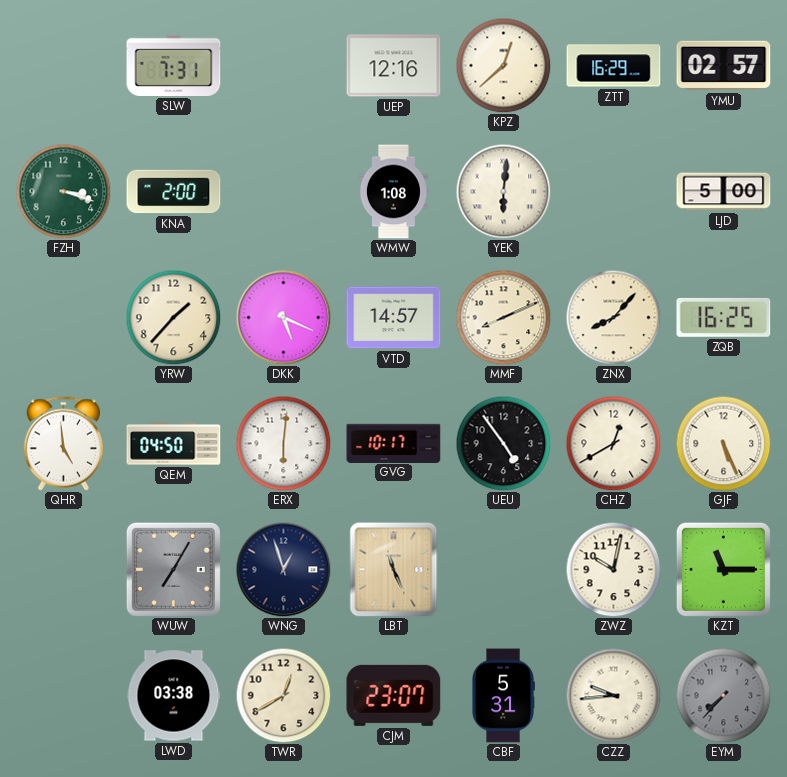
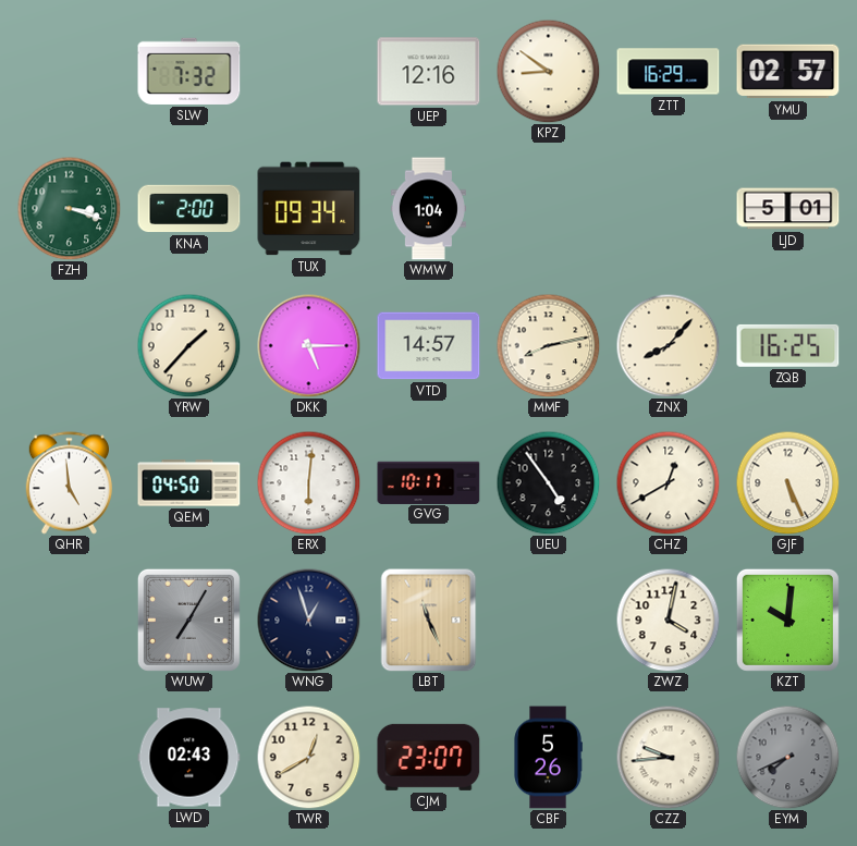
SLW: 7:31 -> 7:32
KPZ: 12:38 -> 8:51
TUX: none -> 09:34
WMW: 1:08 -> 1:04
YEK: 6:01 -> none
LJD: 5:00 -> 5:01
DKK: 5:19 -> 5:15
MMF: 8:11 -> 8:13
ZWZ: 10:02 -> 4:02
KZT: 11:15 -> 10:01
LWD: 03:38 -> 02:43
CBF: 5:31 -> 5:26
EYM: 7:37 -> 7:41
